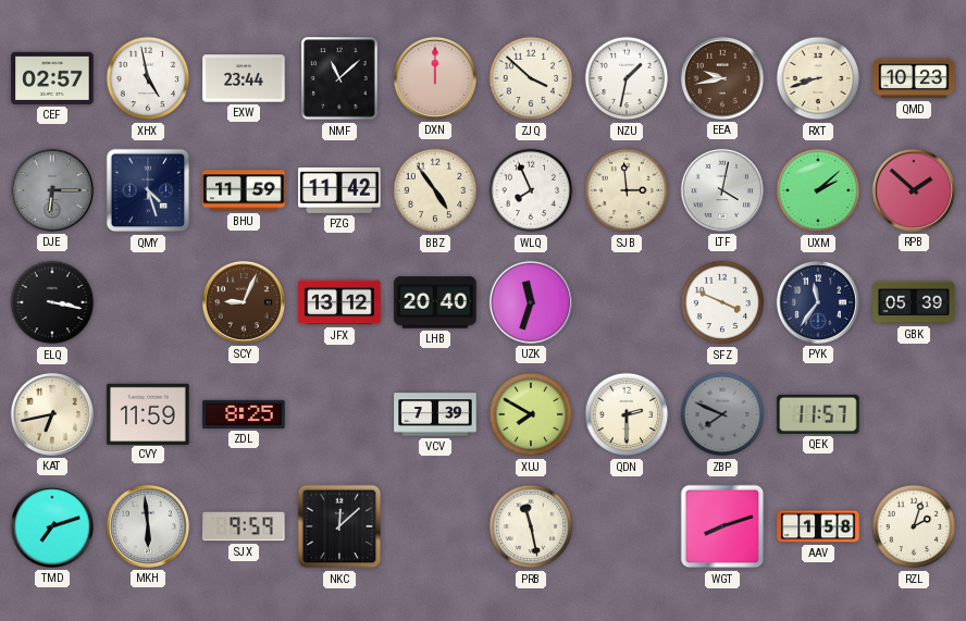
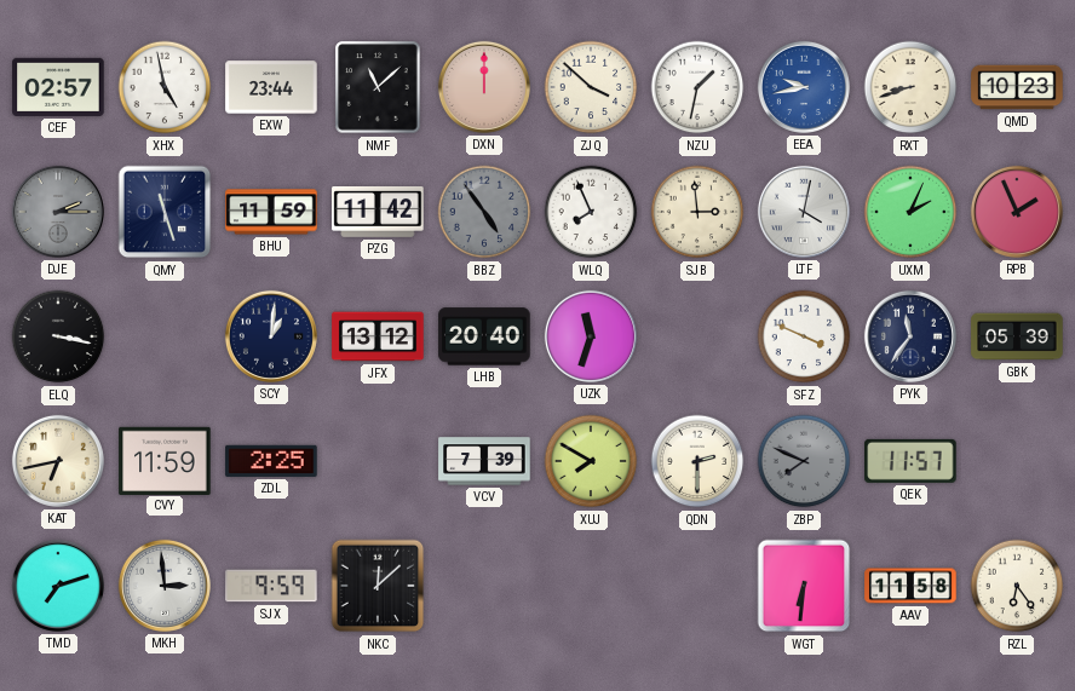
EEA dial: brown -> blue
DJE: 6:15 -> 2:15
QMY: 4:27 -> 11:27
BBZ dial: cream -> grey
UXM: 2:08 -> 2:04
RPB: 1:52 -> 1:56
SCY: 9:04 -> 1:01
SCY dial: brown -> navy
ZDL: 8:25 -> 2:25
MKH: 5:59 -> 2:59
PRB: 11:28 -> none
WGT: 8:12 -> 6:31
AAV: 1:58 -> 11:58
RZL: 2:03 -> 6:24
